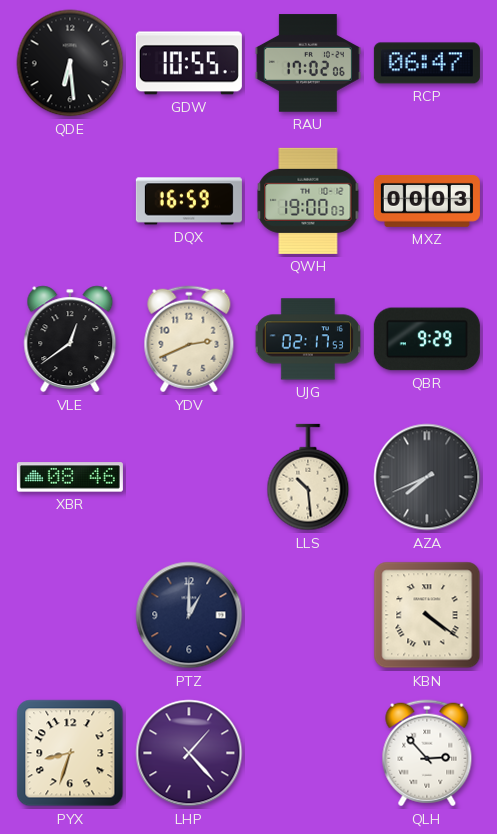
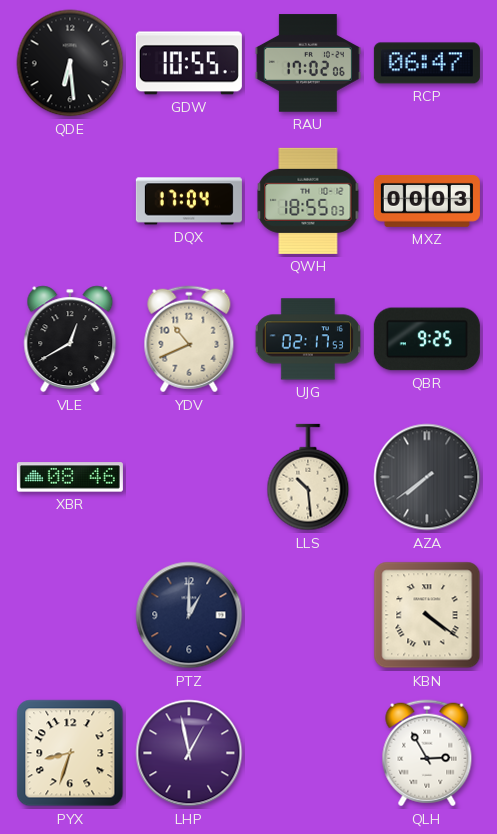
DQX: 16:59 -> 17:04
QWH: 19:00 -> 18:55
VLE: 12:39 -> 12:40
YDV: 2:41 -> 10:41
QBR: 9:29 -> 9:25
AZA: 7:41 -> 7:39
LHP: 1:23 -> 12:58
QLH: 2:53 -> 2:55
